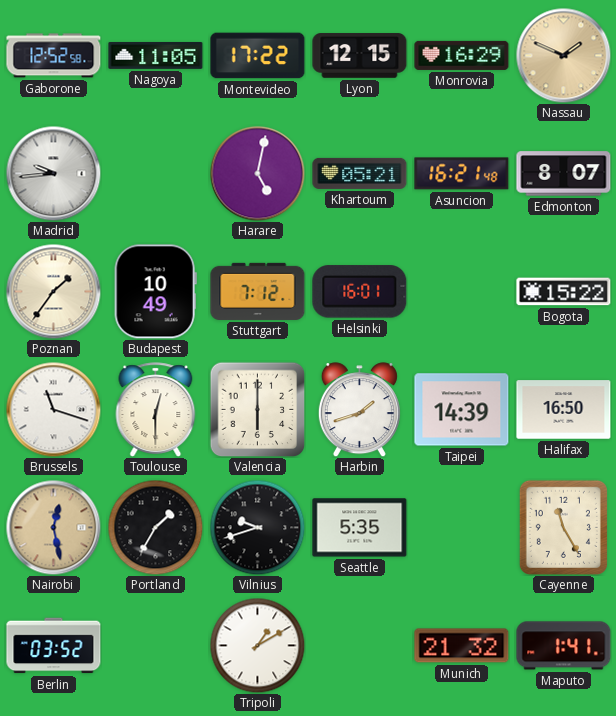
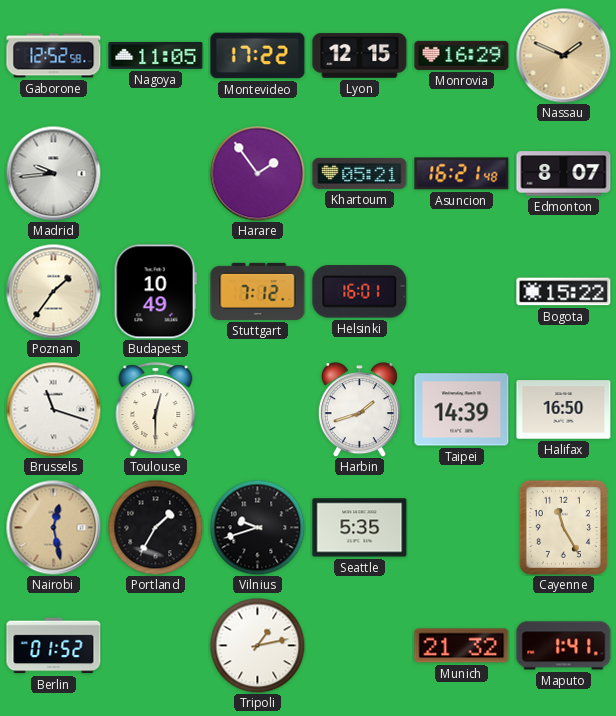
Harare: 5:02 -> 1:54
Valencia: 6:00 -> none
Berlin: 03:52 -> 01:52
Tripoli: 1:10 -> 1:13
